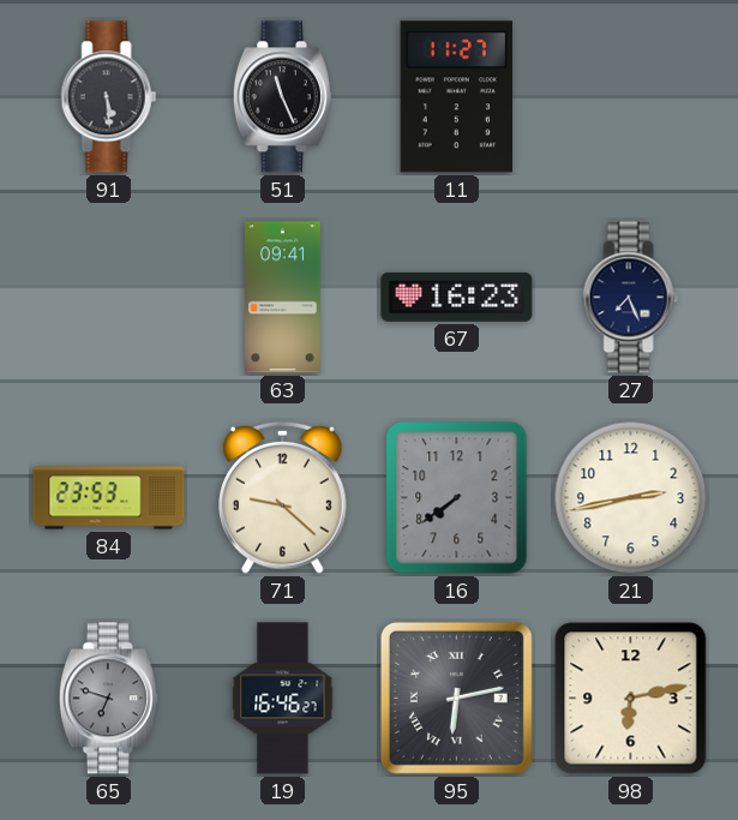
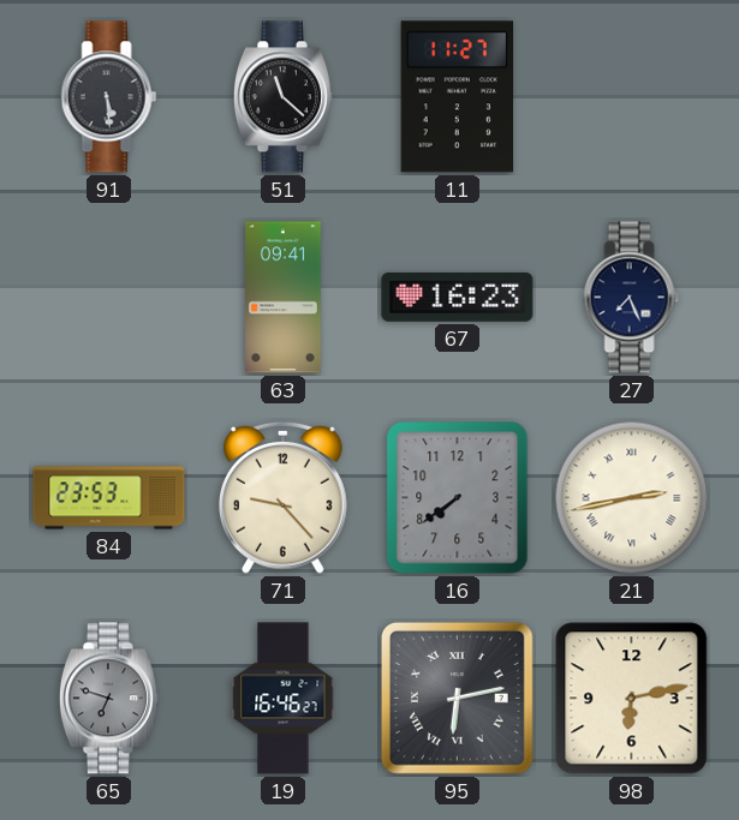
51: 11:26 -> 11:22
71: 9:22 -> 9:23
21 numerals: Arabic -> Roman
